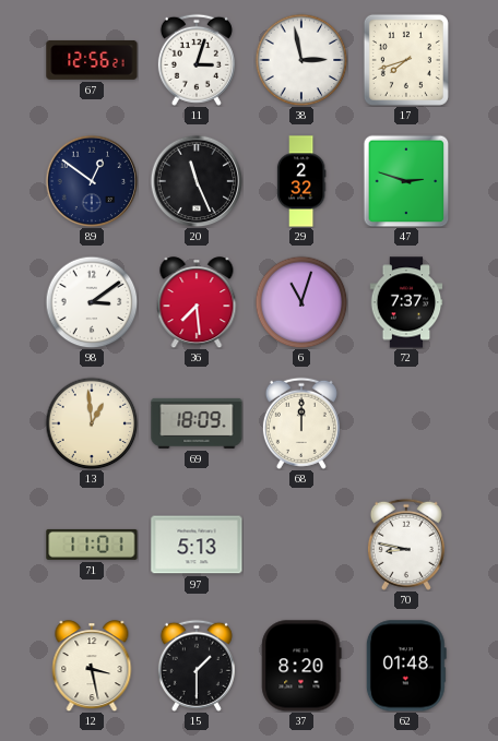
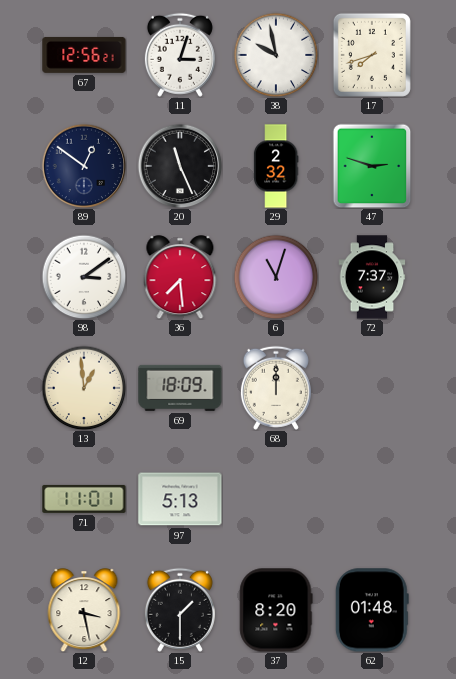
38: 2:58 -> 9:58
70: 8:47 -> none
